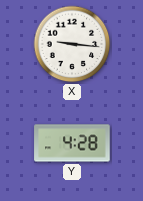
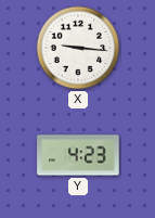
Y: 4:28 -> 4:23
